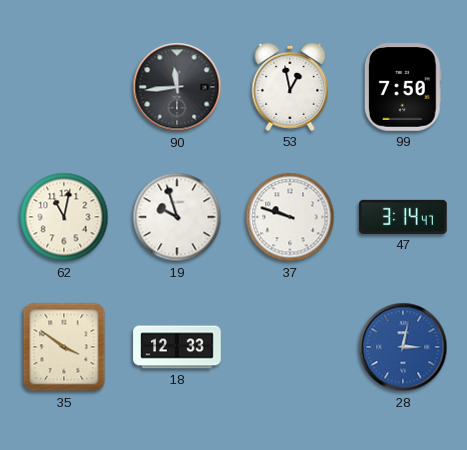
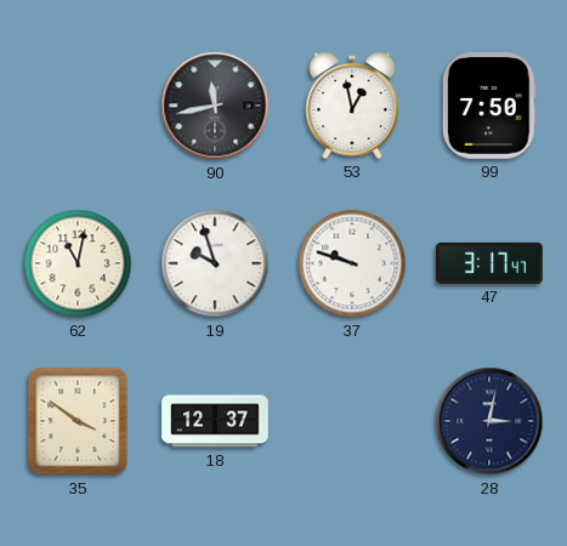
90: 11:44 -> 11:43
47: 3:14 -> 3:17
18: 12:33 -> 12:37
28 dial: blue -> navy
